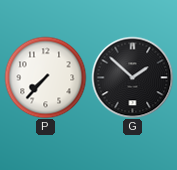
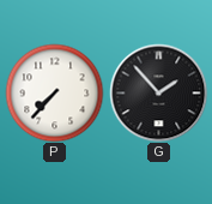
G: 1:52 -> 1:53
